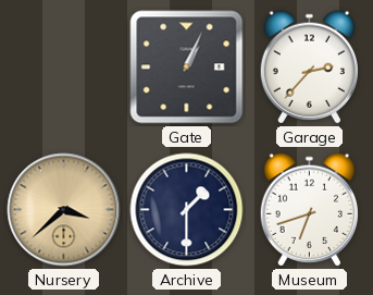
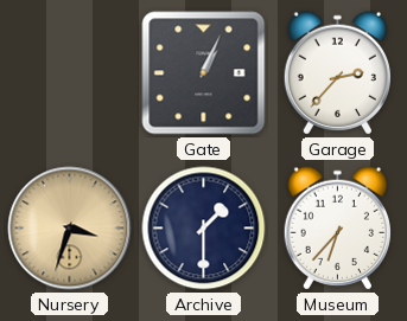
Nursery: 3:38 -> 3:33
Museum: 6:42 -> 6:37
